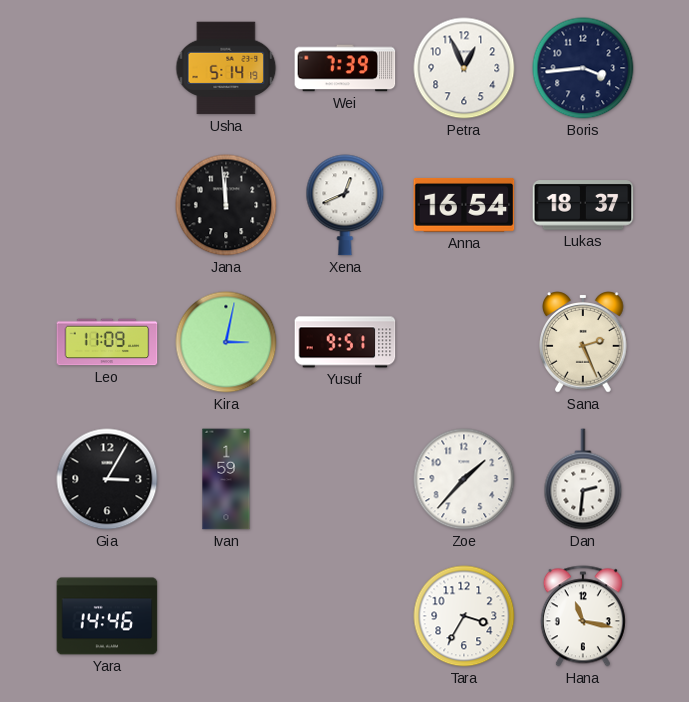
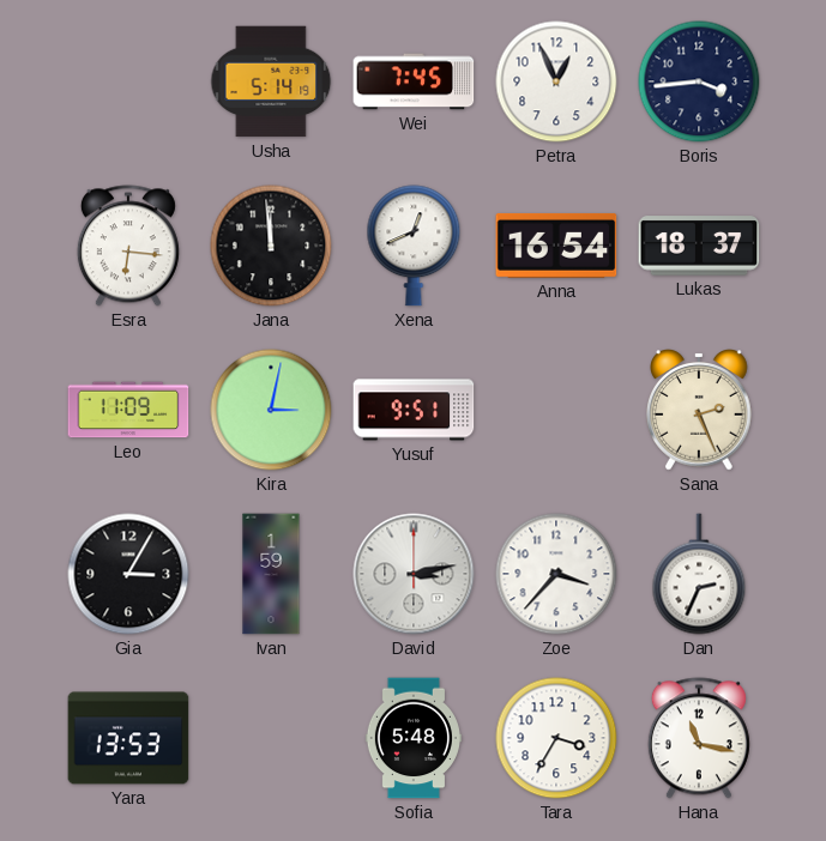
Wei: 7:39 -> 7:45
Esra: none -> 6:16
David: none -> 3:13
Zoe: 1:37 -> 3:37
Dan: 2:31 -> 2:34
Yara: 14:46 -> 13:53
Sofia: none -> 5:48
